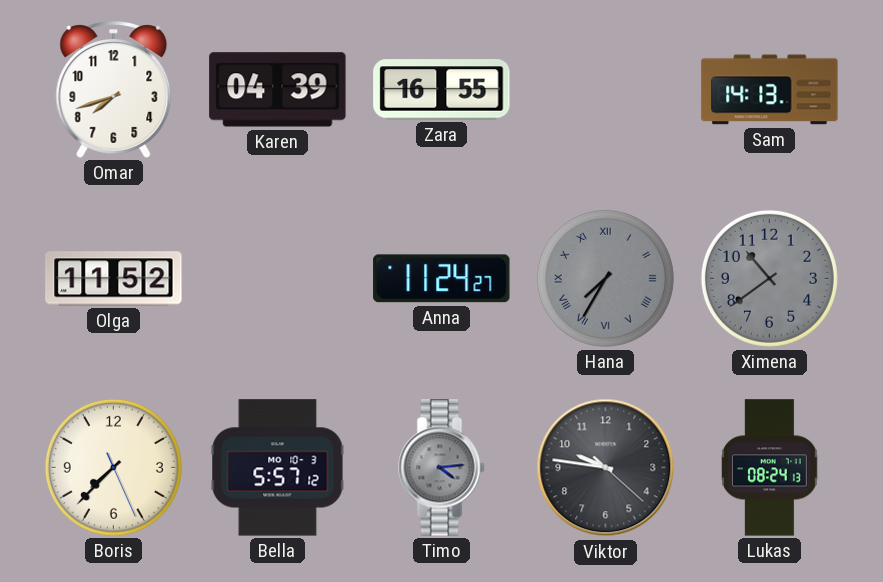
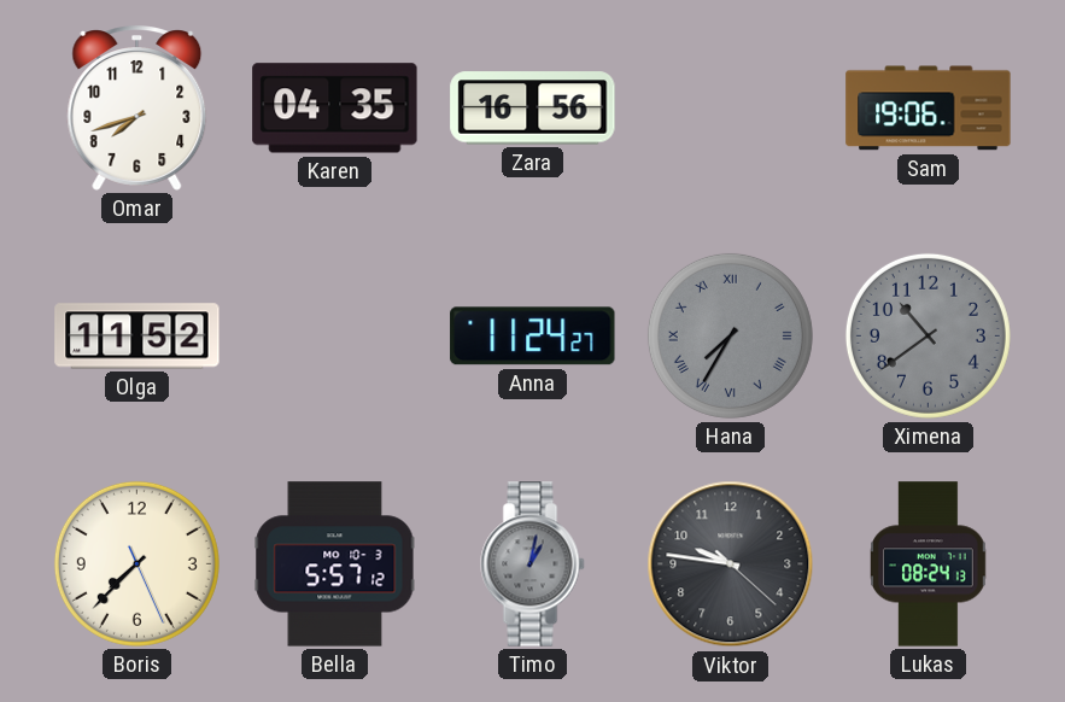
Karen: 04:39 -> 04:35
Zara: 16:55 -> 16:56
Sam: 14:13 -> 19:06
Timo: 4:14 -> 1:02
